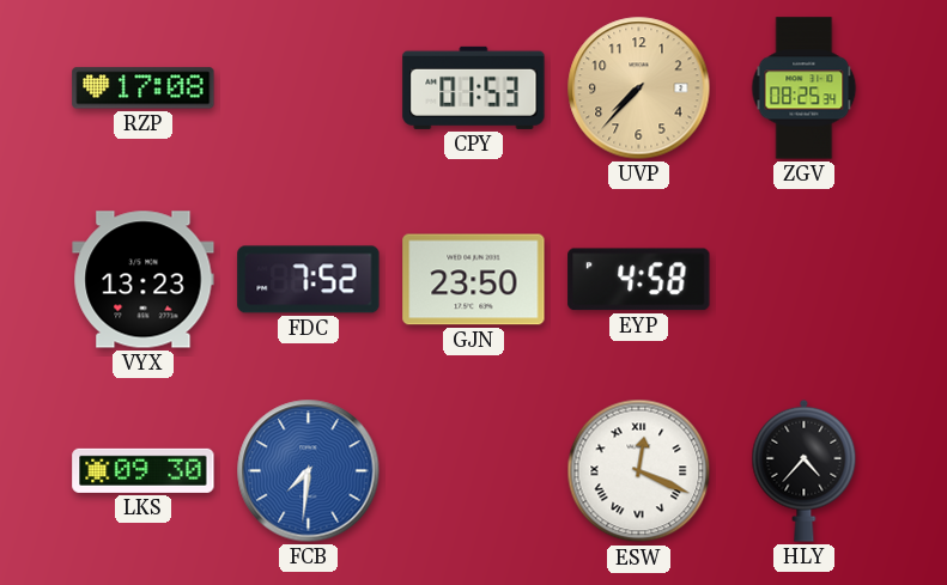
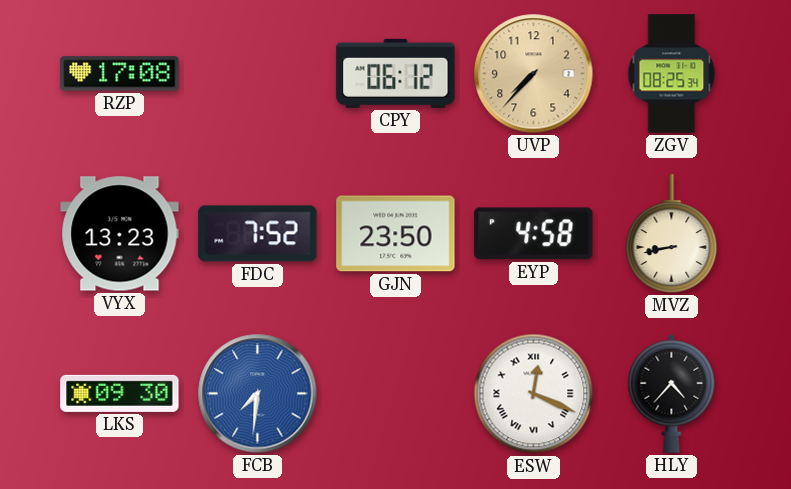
CPY: 01:53 -> 06:12
MVZ: none -> 8:43
